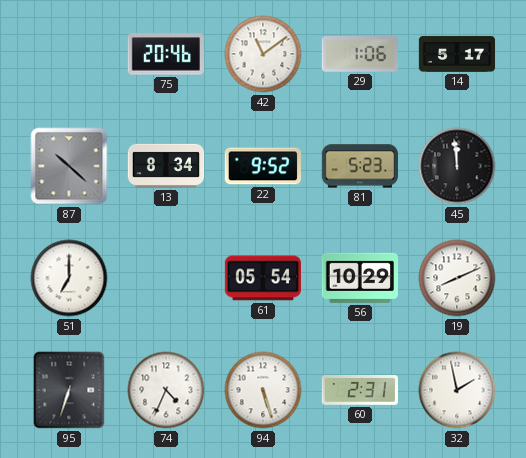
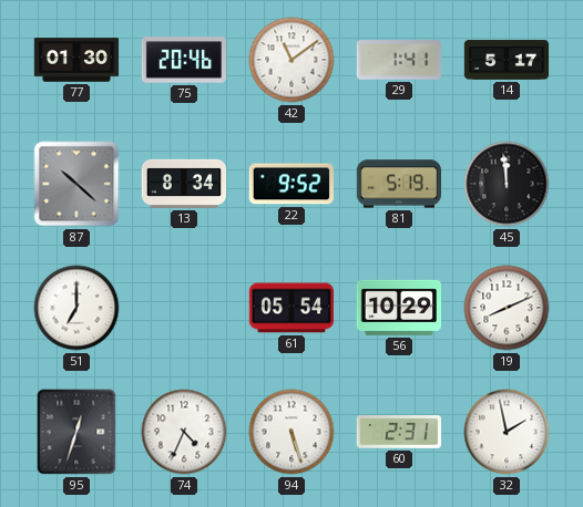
77: none -> 01:30
29: 1:06 -> 1:41
81: 5:23 -> 5:19
95: 6:33 -> 12:33
